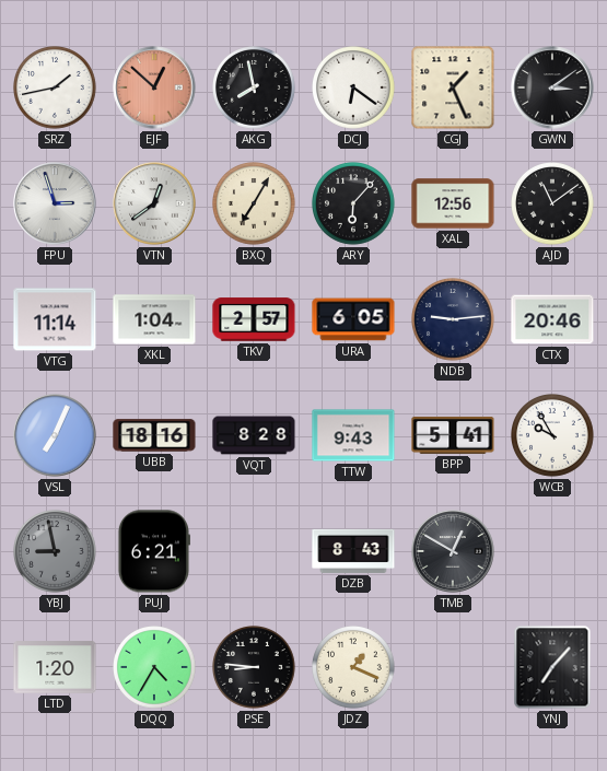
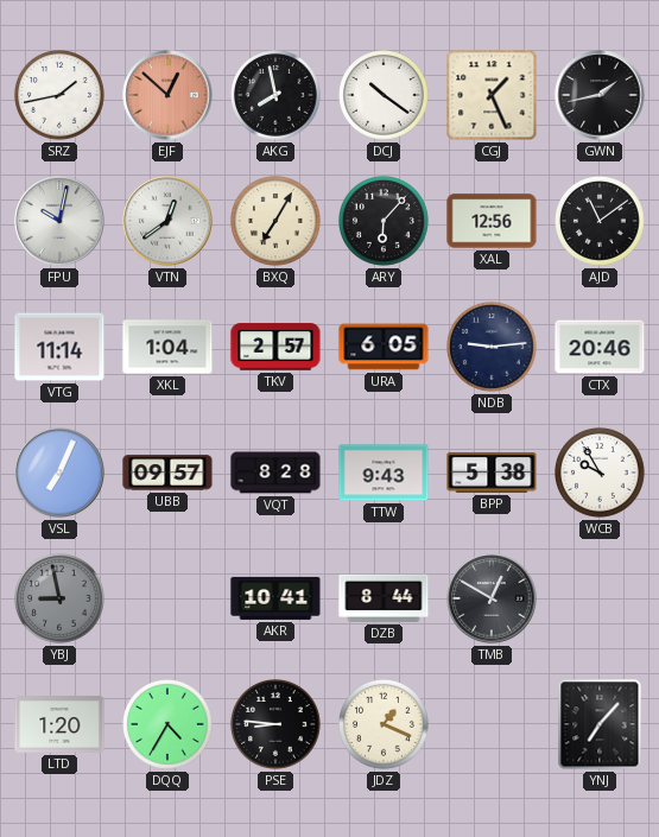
DCJ: 6:21 -> 10:21
GWN: 3:09 -> 1:43
FPU: 2:57 -> 10:02
UBB: 18:16 -> 09:57
BPP: 5:41 -> 5:38
PUJ: 6:21 -> none
AKR: none -> 10:41
DZB: 8:43 -> 8:44
